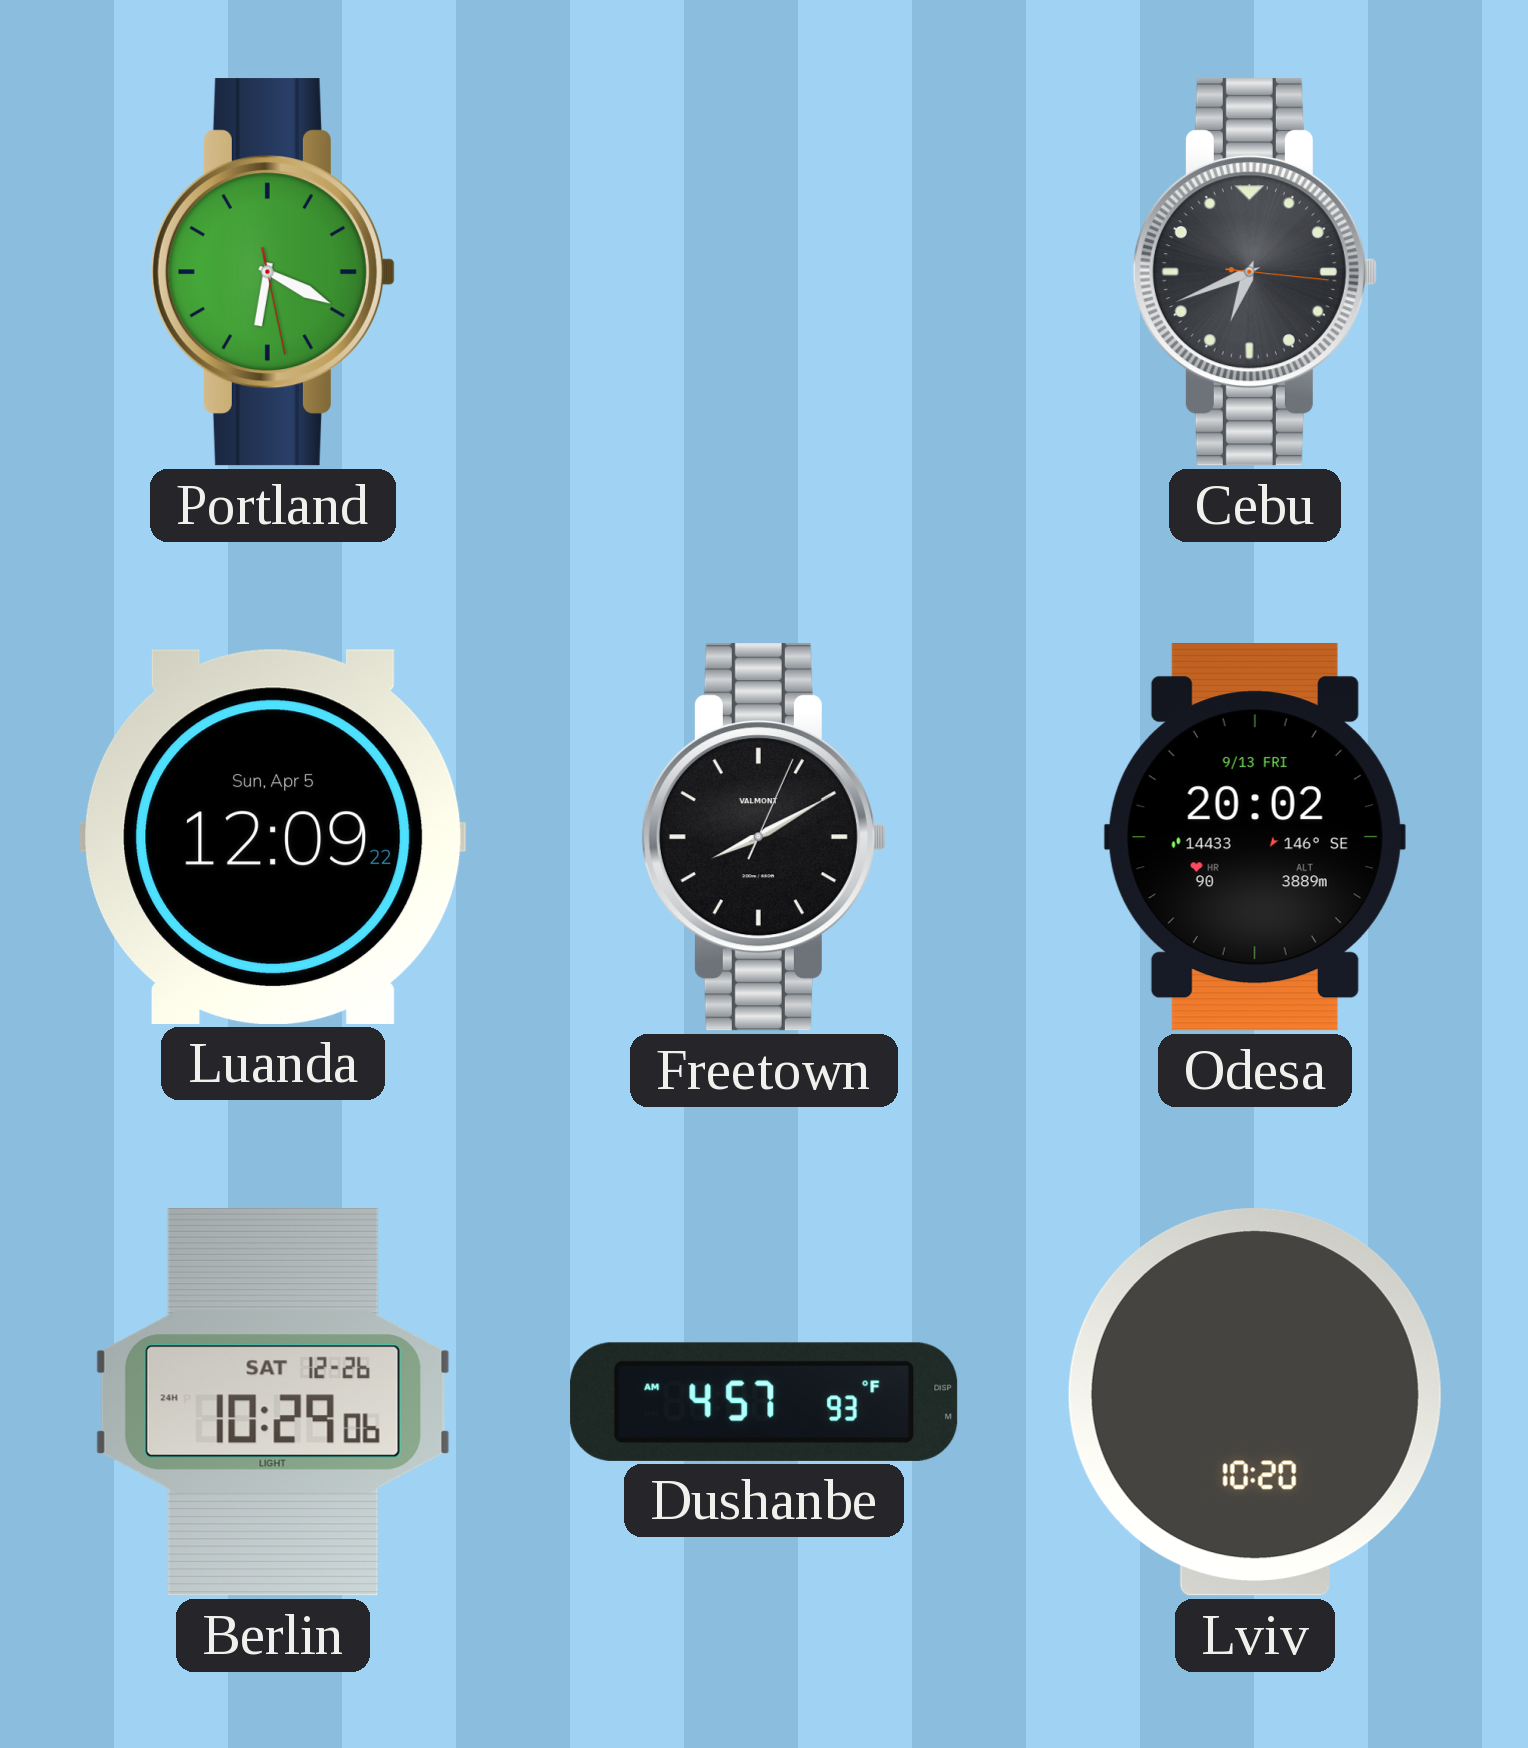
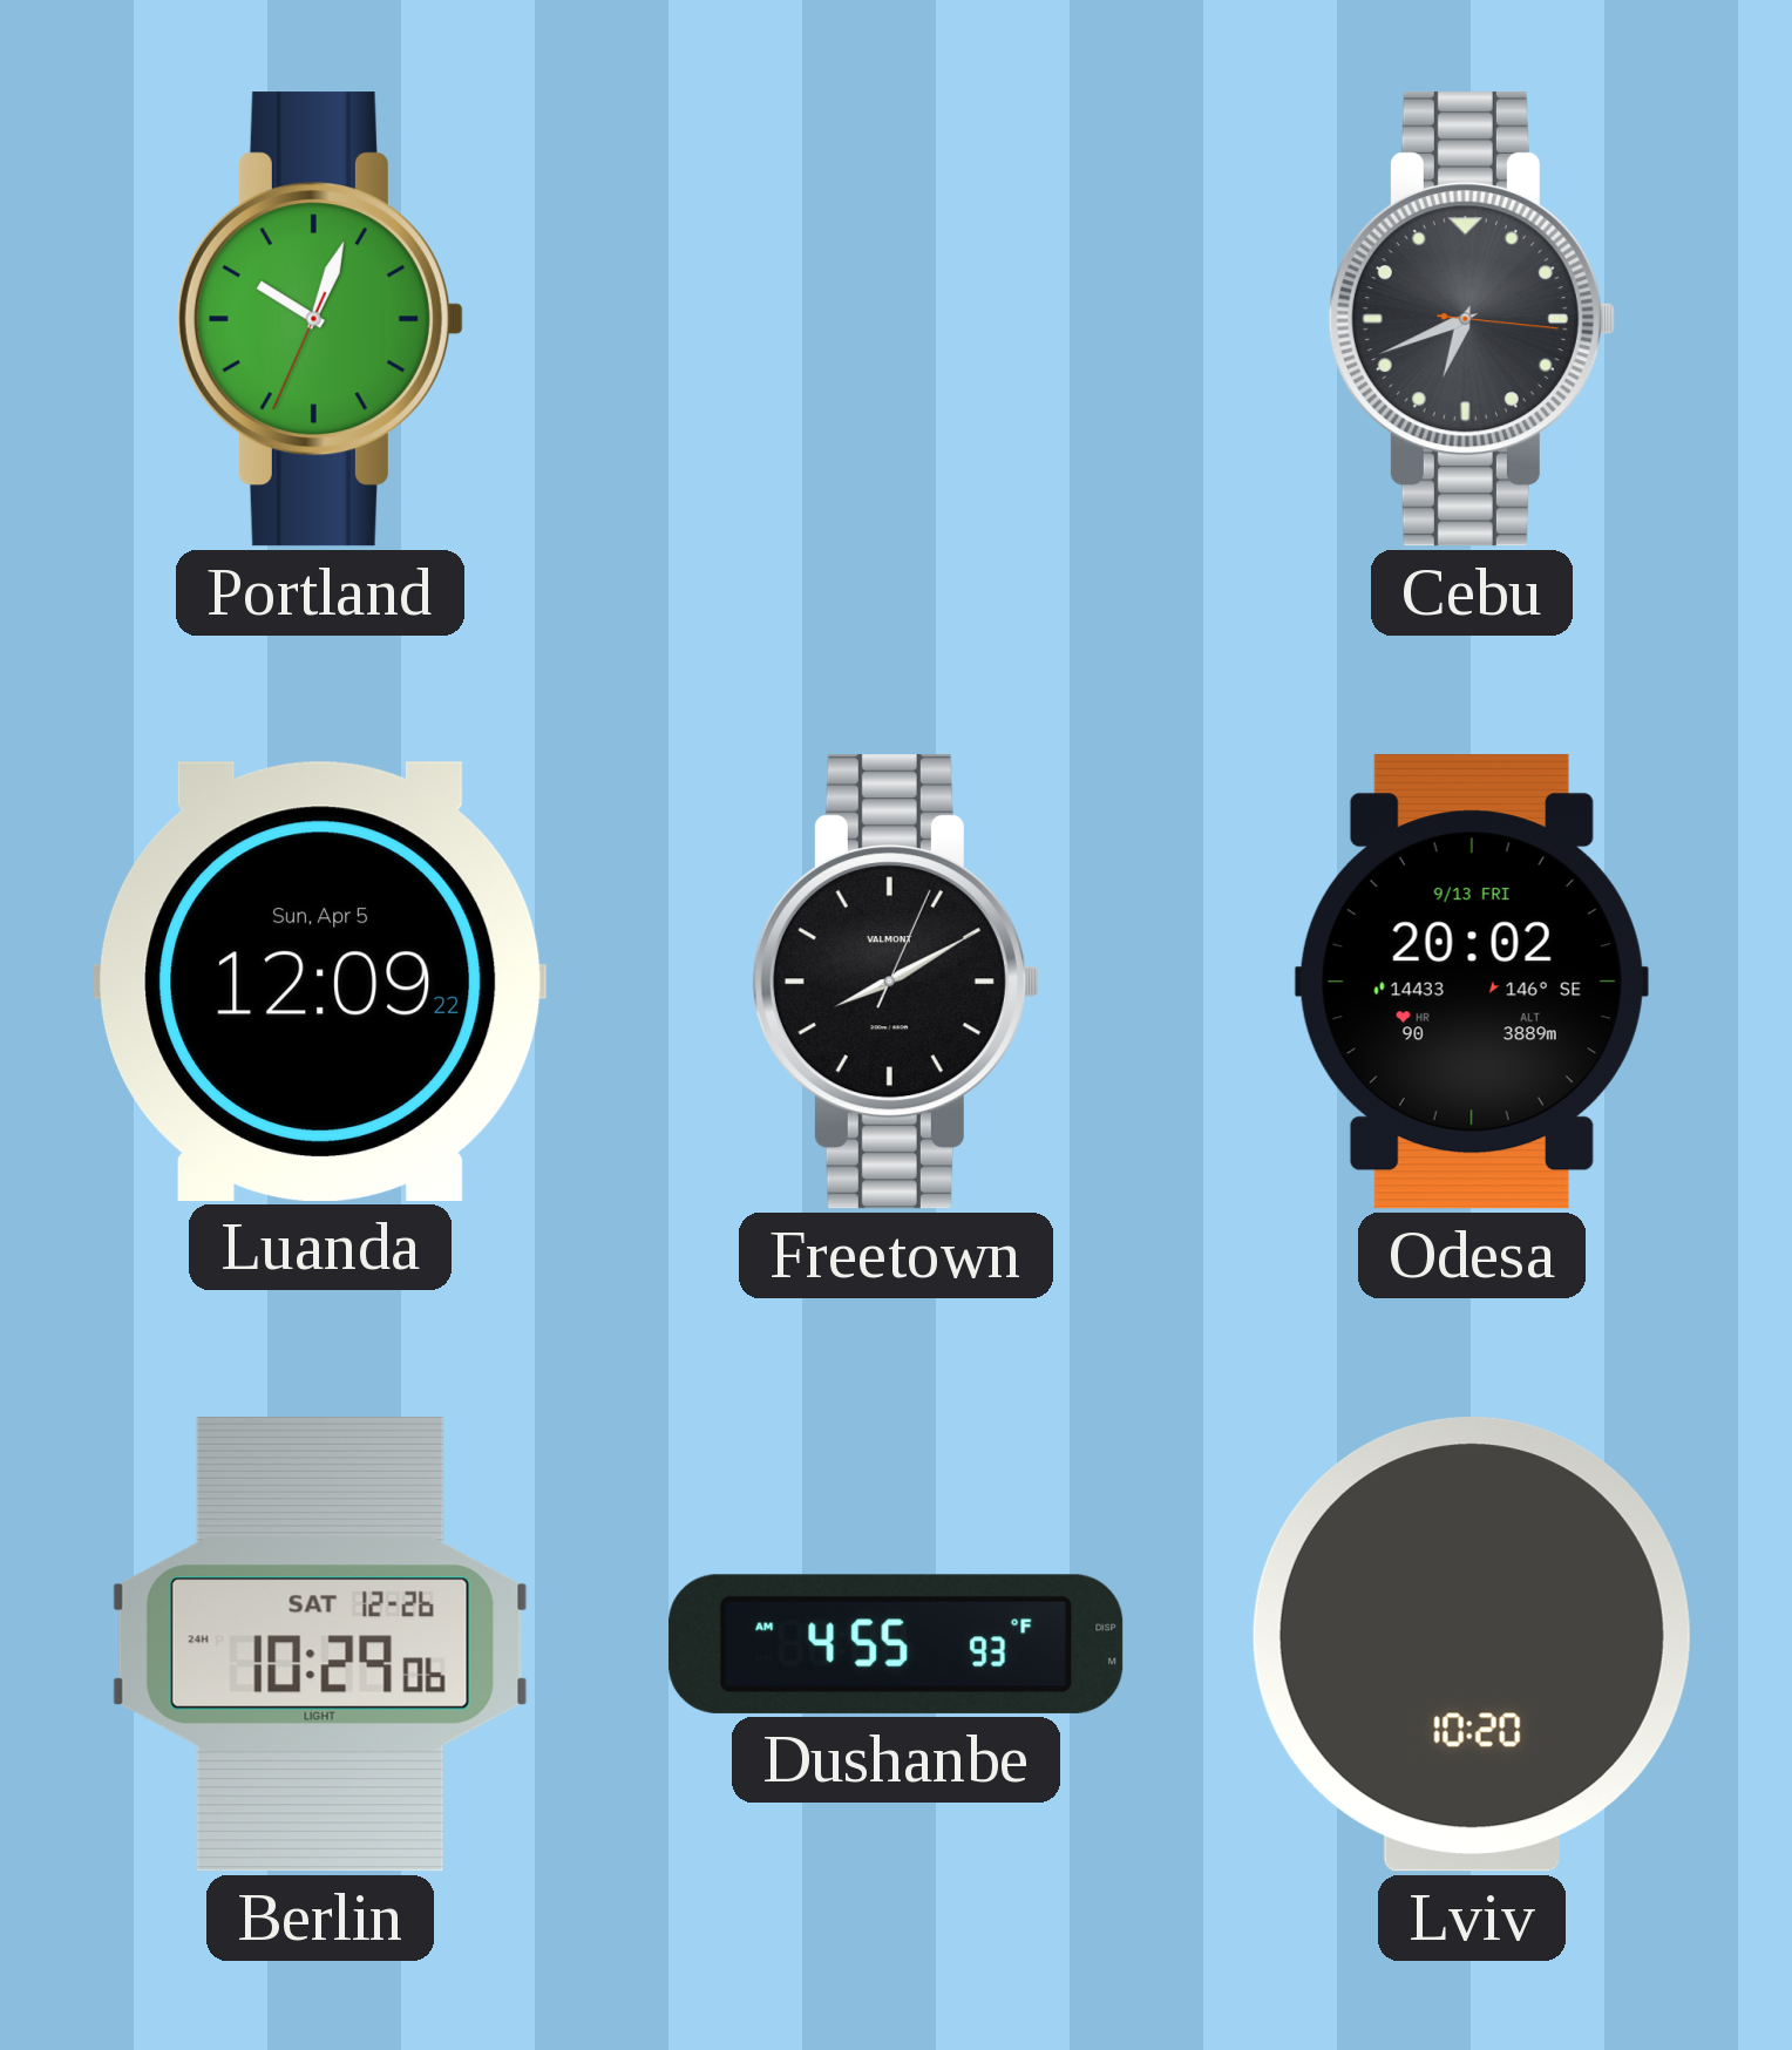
Portland: 6:19 -> 10:03
Dushanbe: 4:57 -> 4:55
